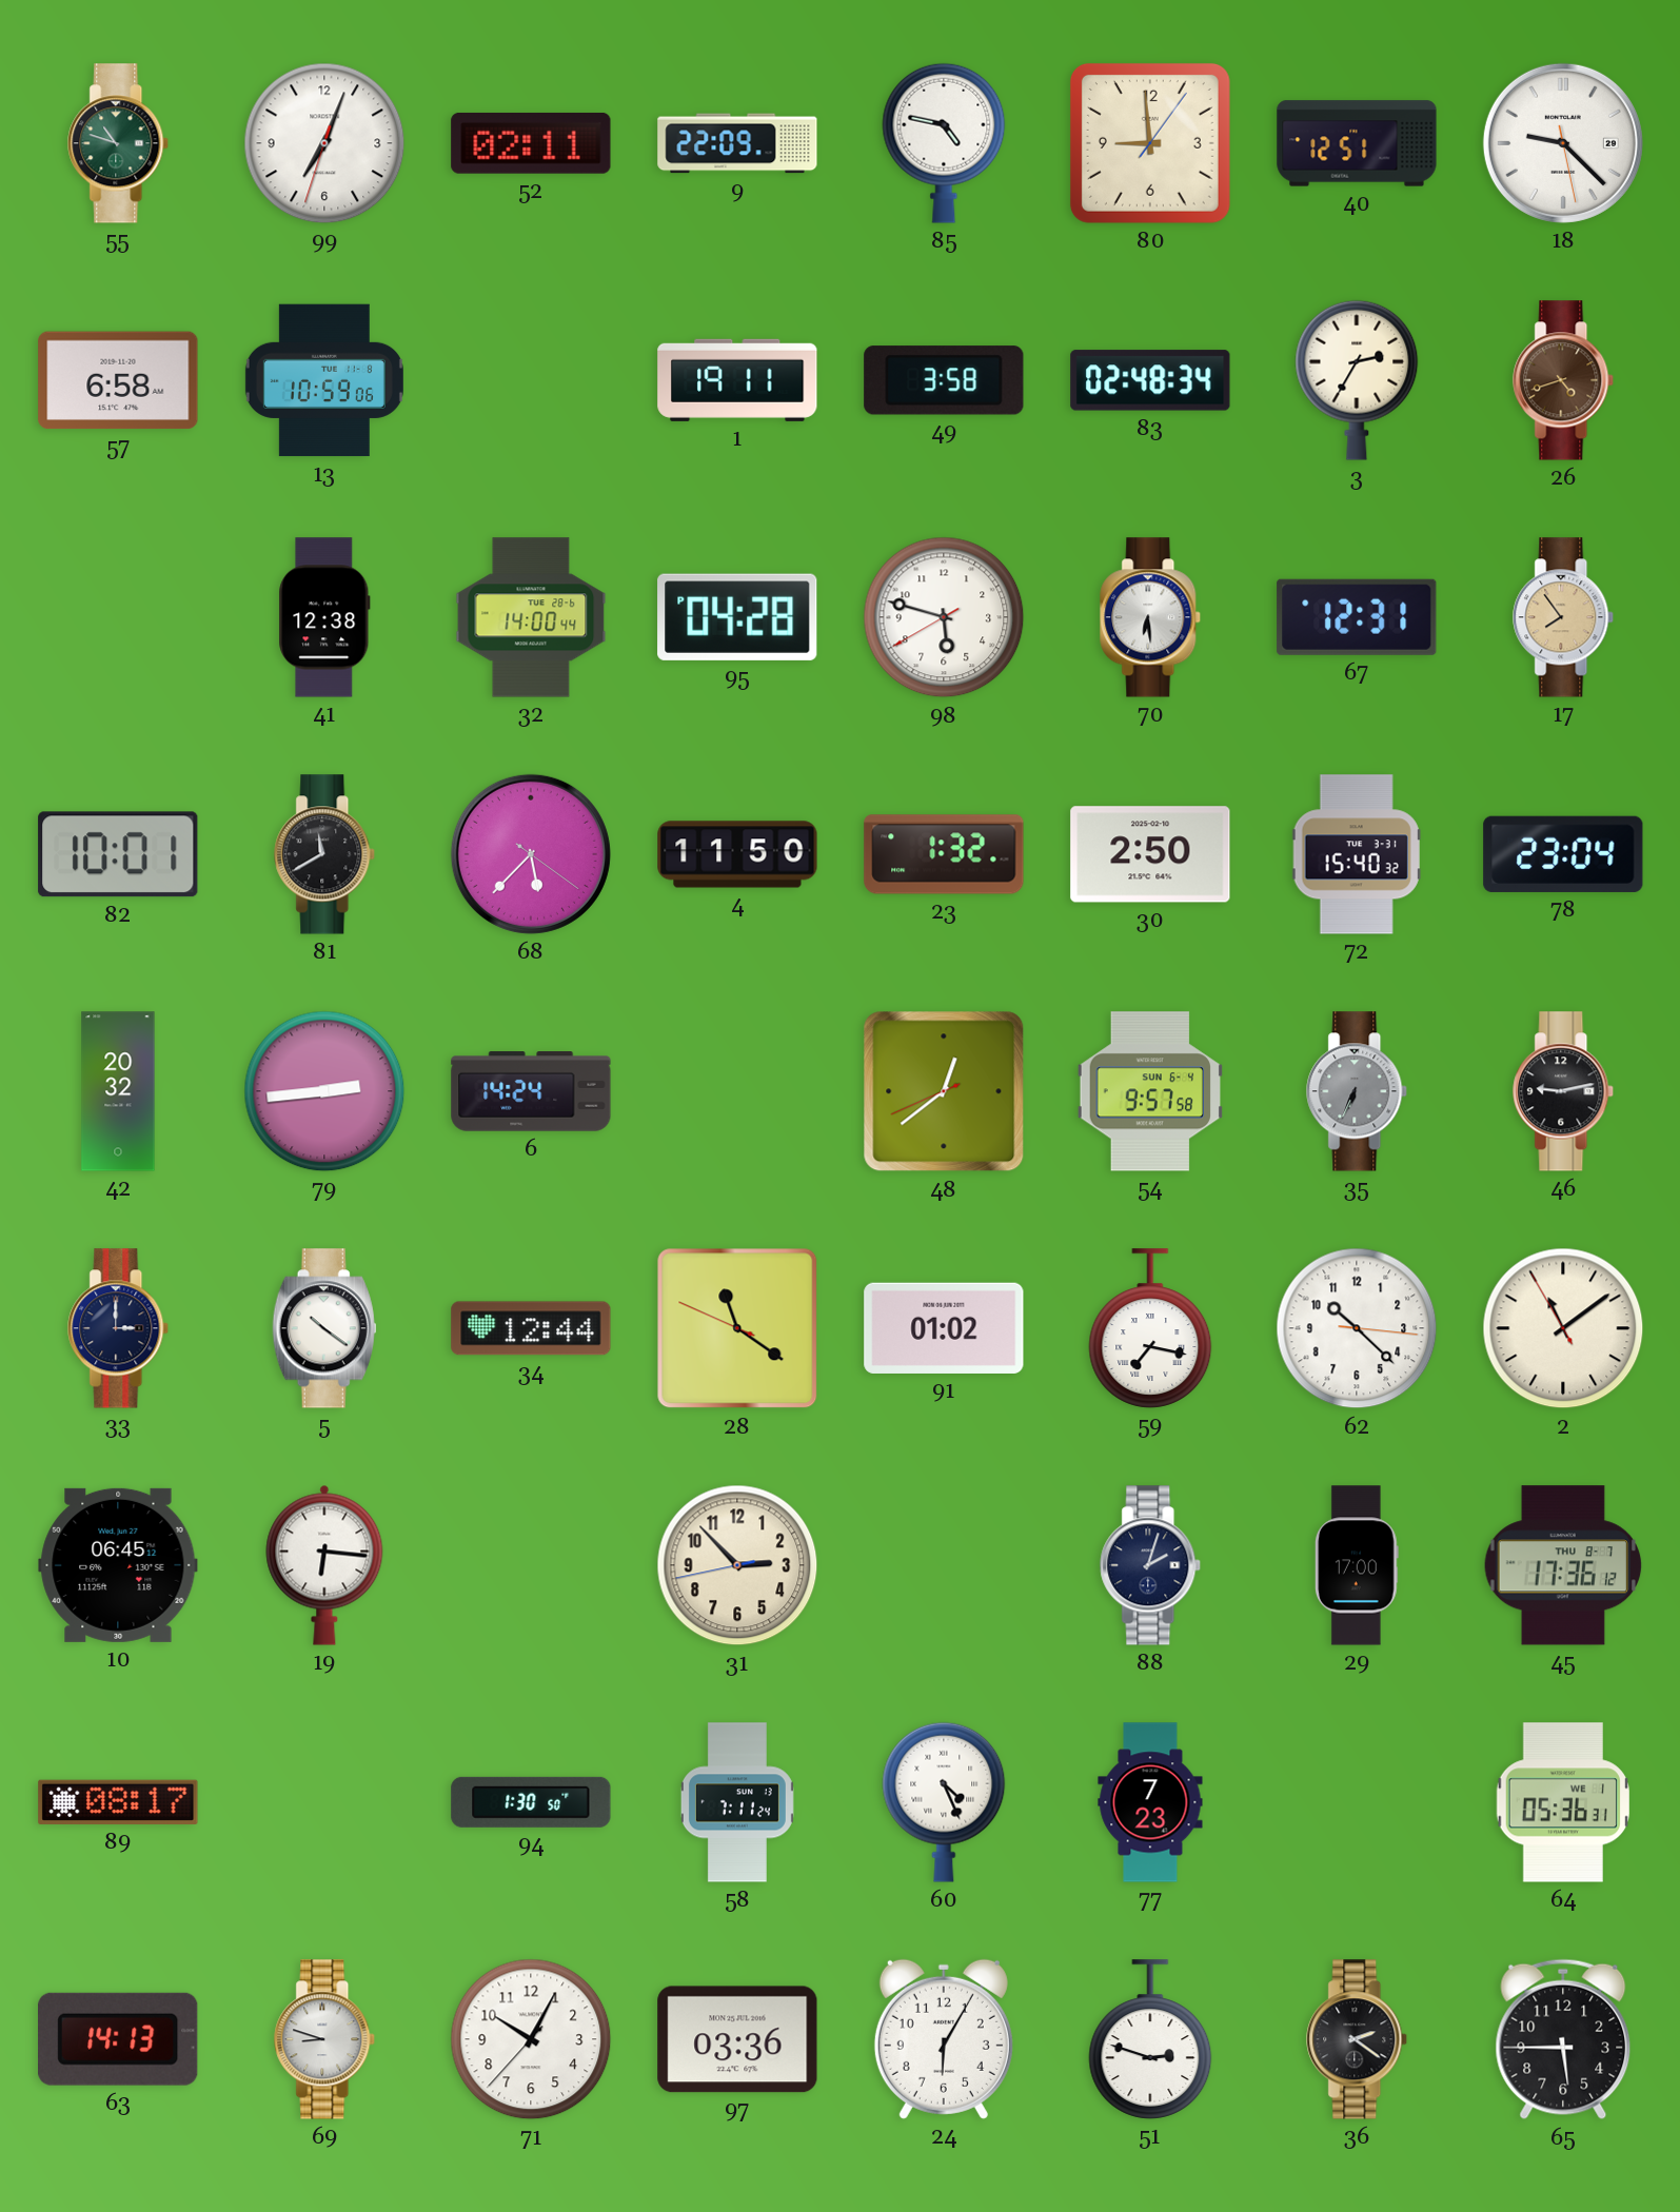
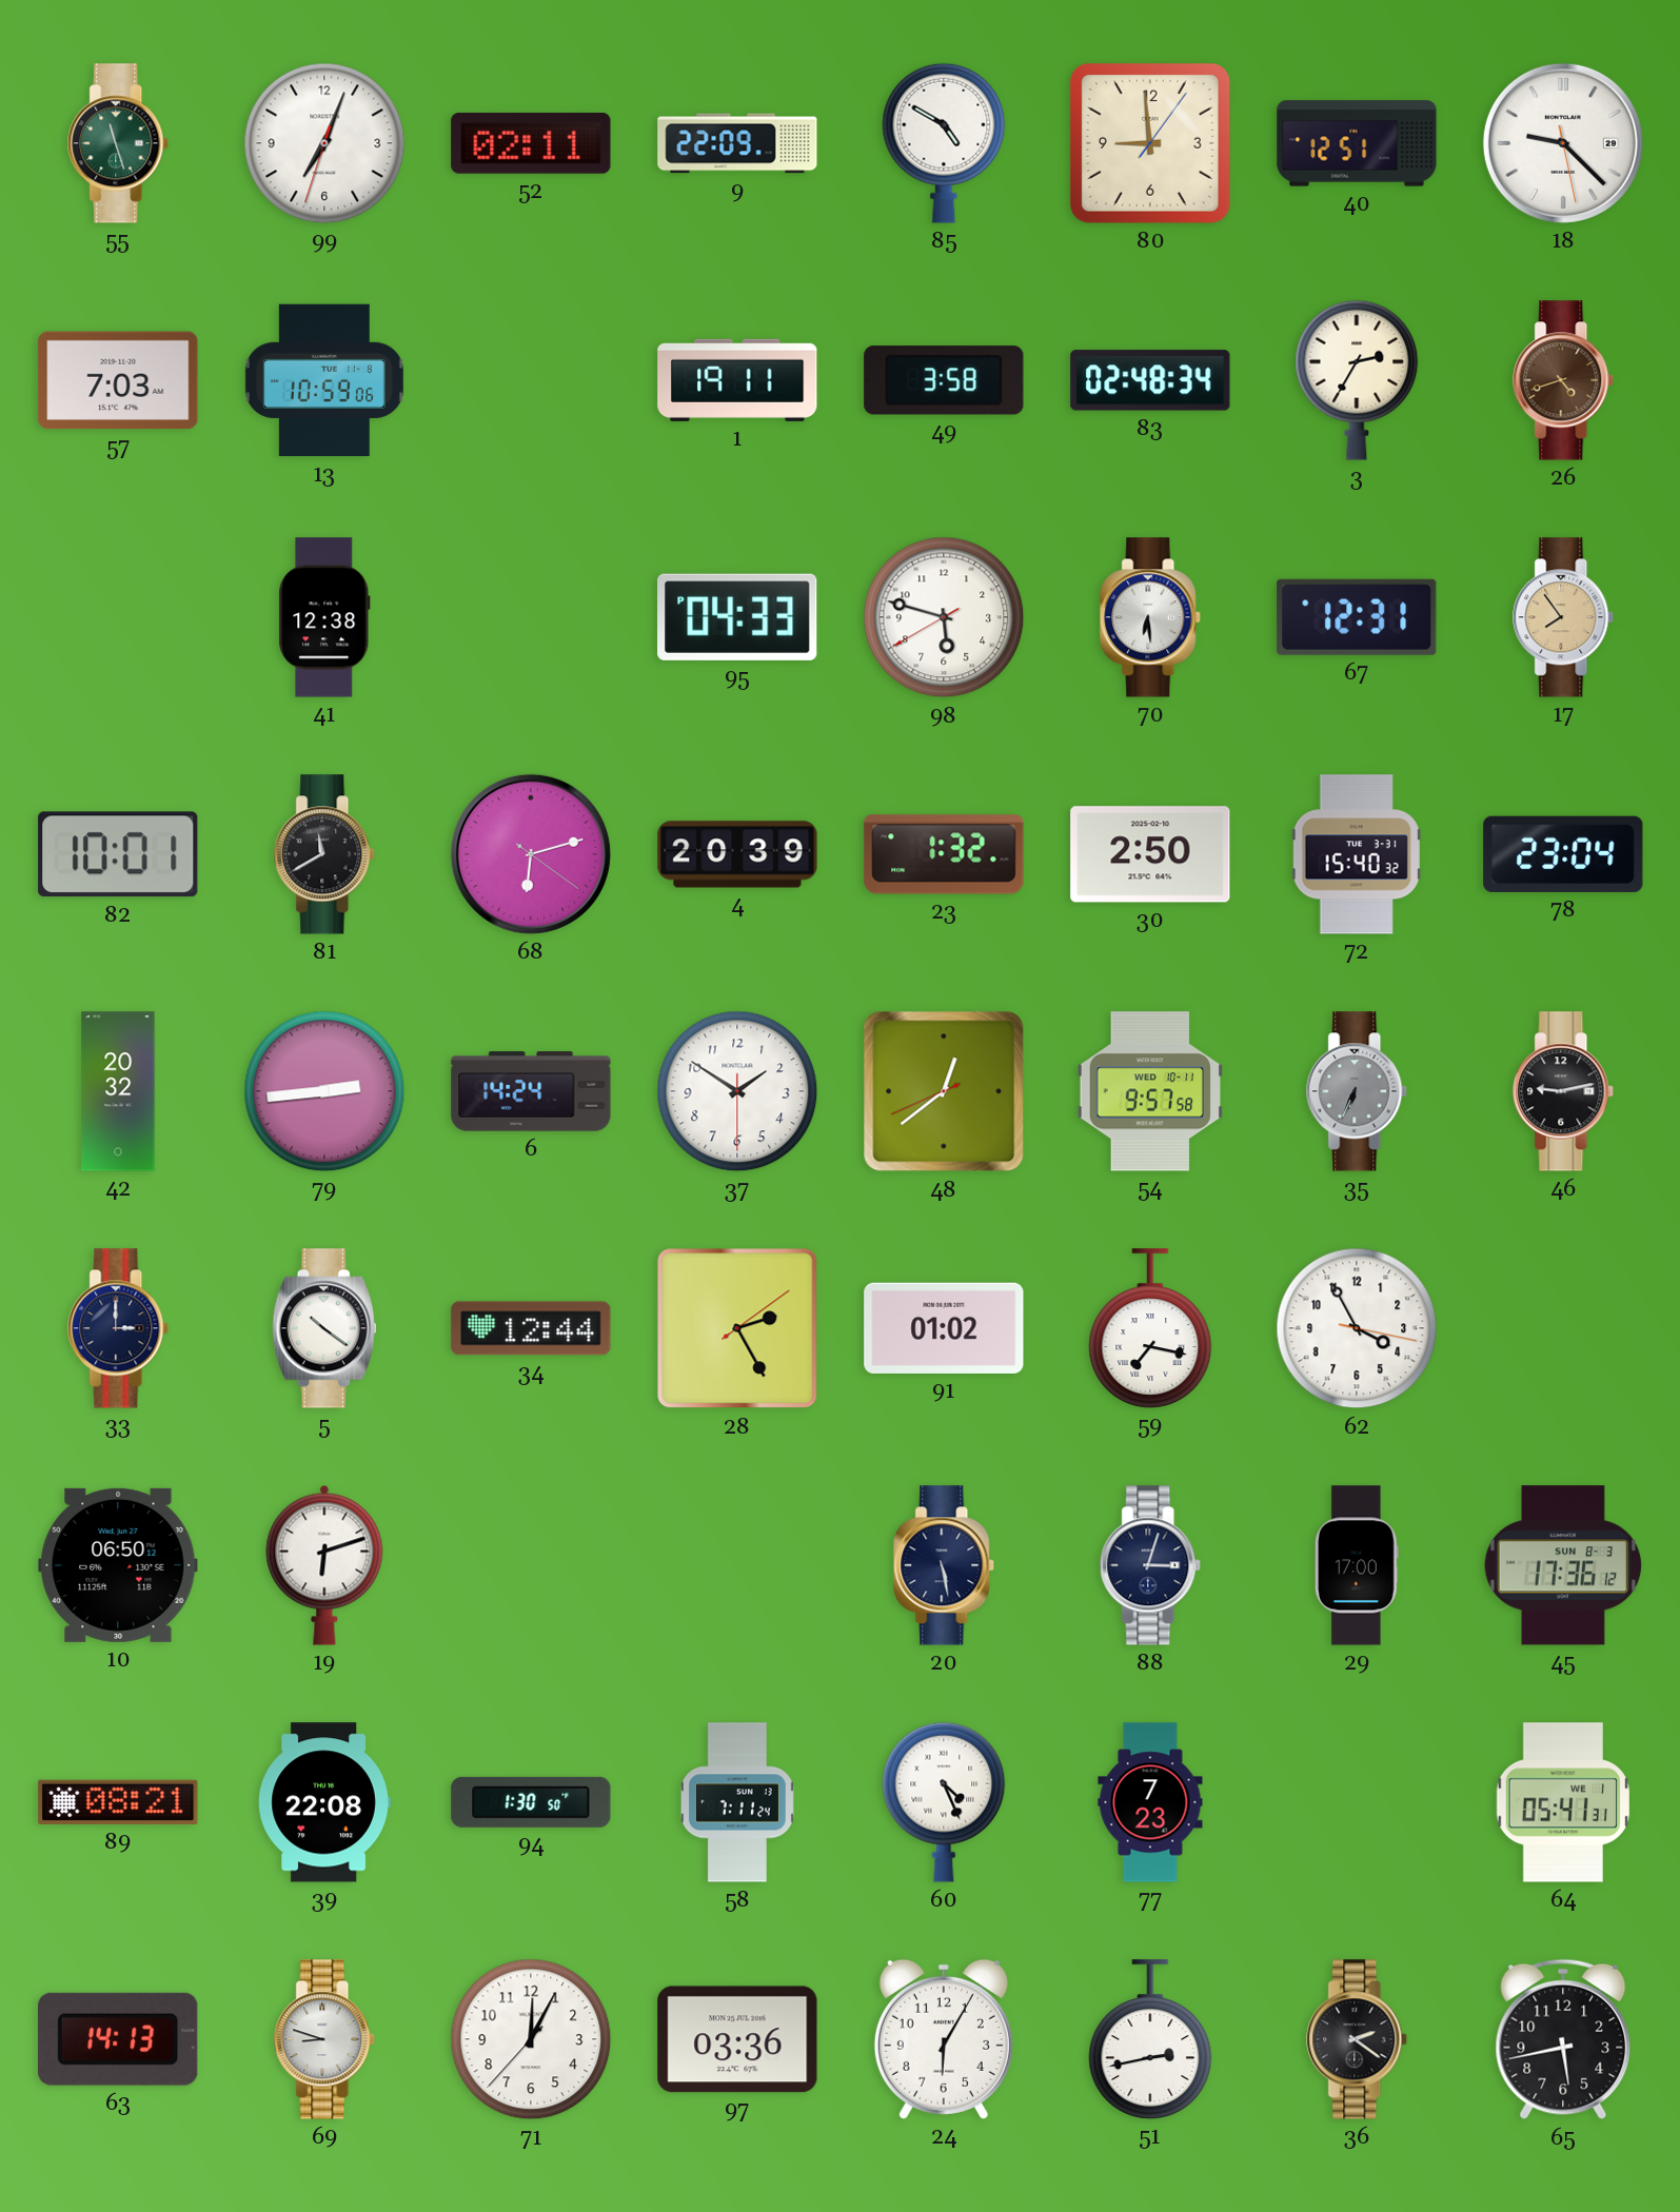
55: 10:48 -> 11:27
85: 4:47 -> 4:50
57: 6:58 -> 7:03
32: 14:00 -> none
95: 04:28 -> 04:33
68: 5:37 -> 6:12
4: 11:50 -> 20:39
37: none -> 1:50
54 date: SUN 6-4 -> WED 10-11
28: 11:20 -> 2:25
62: 10:22 -> 3:55
2: 11:08 -> none
10: 06:45 -> 06:50
19: 6:16 -> 6:12
31: 2:52 -> none
20: none -> 5:28
88: 2:03 -> 3:03
45 date: THU 8-7 -> SUN 8-3
89: 08:17 -> 08:21
39: none -> 22:08
64: 05:36 -> 05:41
71: 10:04 -> 12:04
51: 2:48 -> 2:43
65: 5:45 -> 5:43
